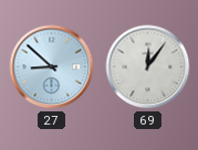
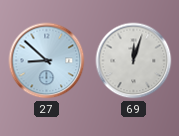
69: 12:06 -> 12:03
